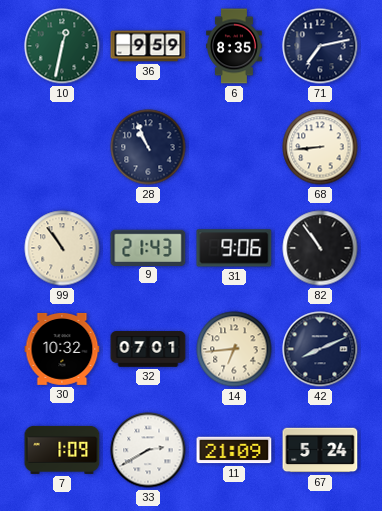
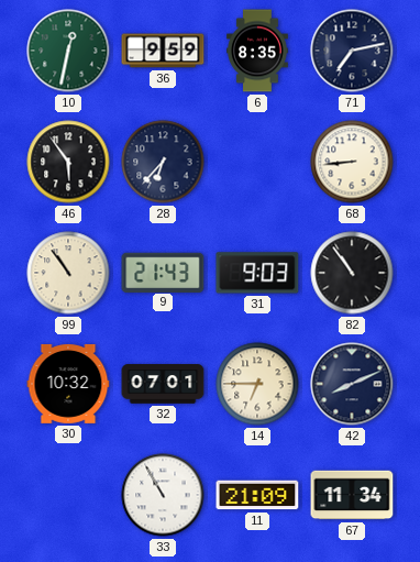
46: none -> 5:54
28: 10:56 -> 6:37
31: 9:06 -> 9:03
14: 6:44 -> 6:45
7: 1:09 -> none
33: 2:40 -> 10:55
67: 5:24 -> 11:34
